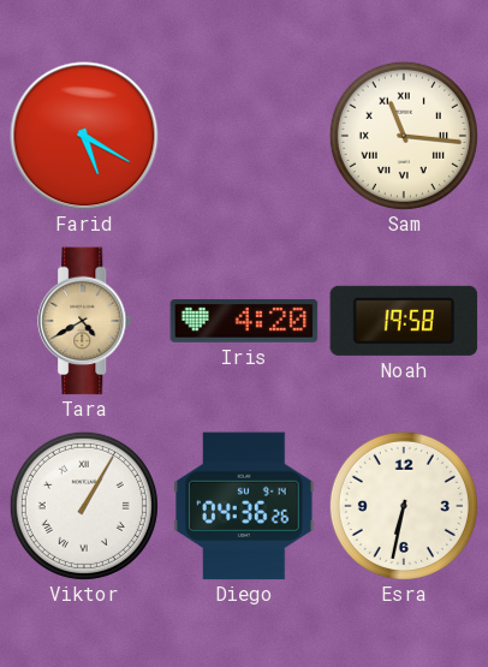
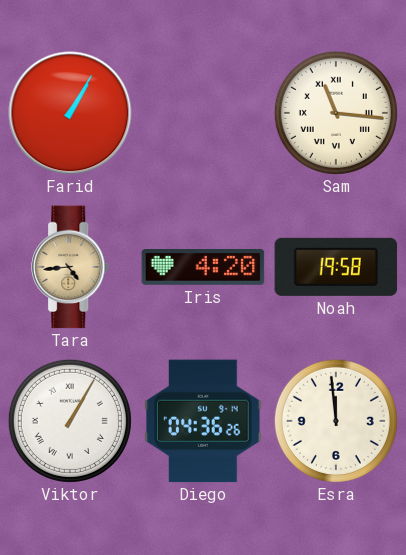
Farid: 5:20 -> 1:05
Tara: 4:40 -> 4:44
Esra: 6:32 -> 11:59
